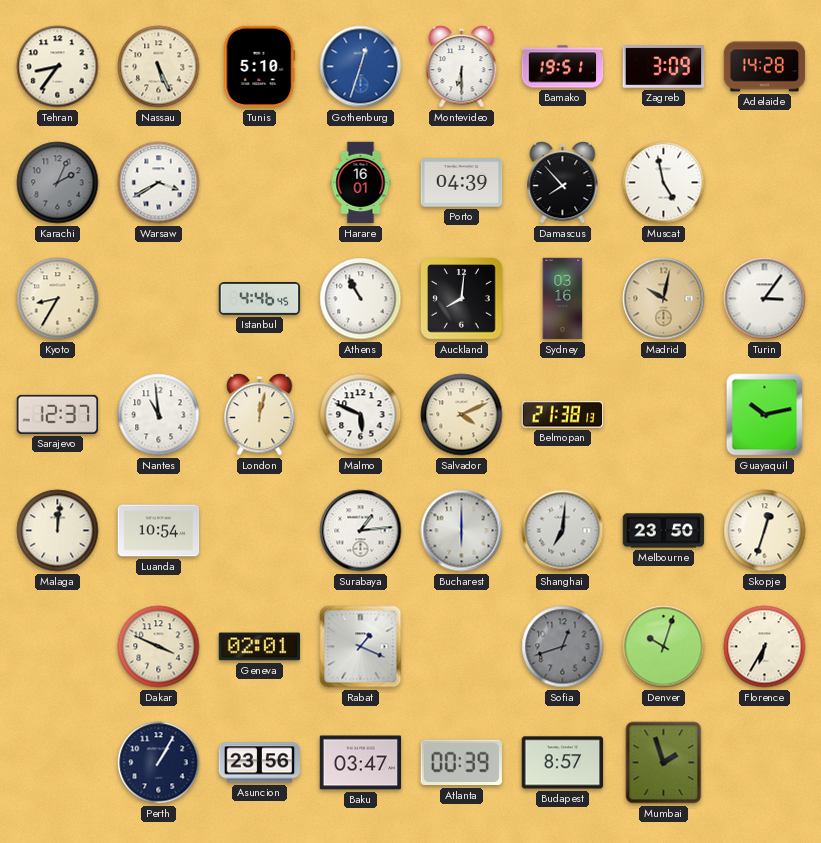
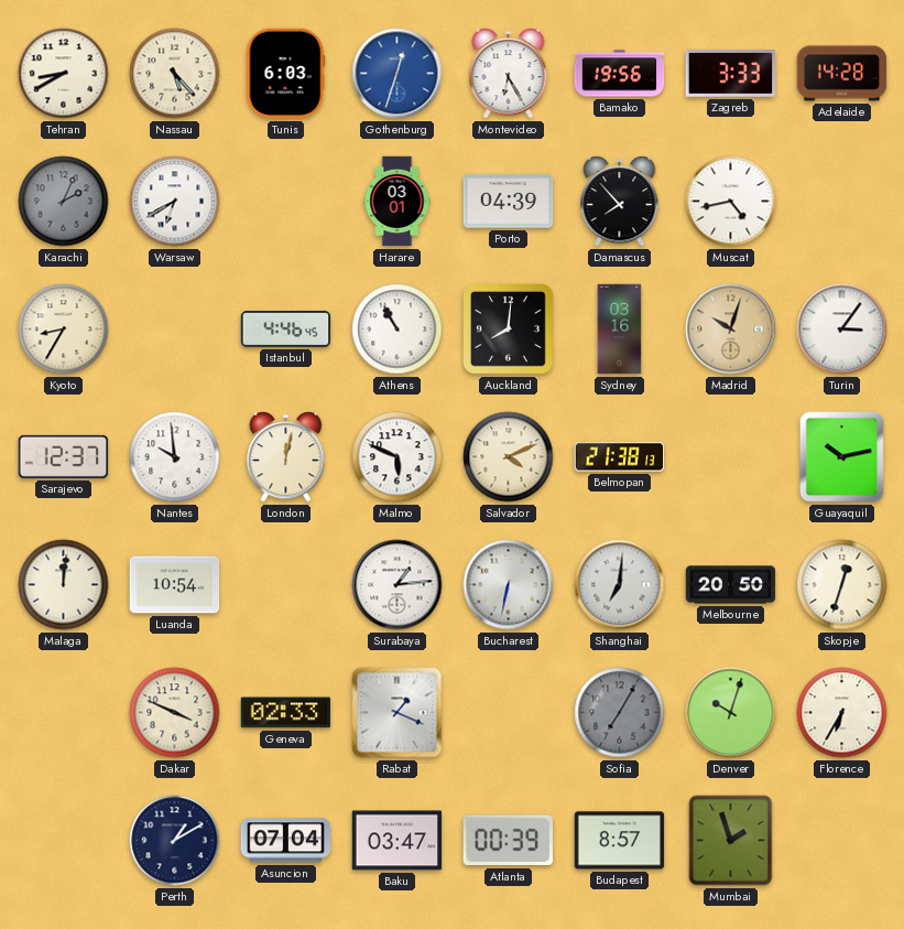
Tehran: 8:36 -> 8:40
Nassau: 5:26 -> 5:23
Tunis: 5:10 -> 6:03
Montevideo: 6:30 -> 6:25
Bamako: 19:51 -> 19:56
Zagreb: 3:09 -> 3:33
Warsaw: 3:40 -> 6:40
Harare: 16:01 -> 03:01
Muscat: 4:58 -> 4:43
Madrid: 10:02 -> 10:03
Nantes: 10:59 -> 9:59
Bucharest: 6:00 -> 6:32
Melbourne: 23:50 -> 20:50
Geneva: 02:01 -> 02:33
Sofia: 12:42 -> 7:05
Perth: 1:05 -> 1:10
Asuncion: 23:56 -> 07:04
